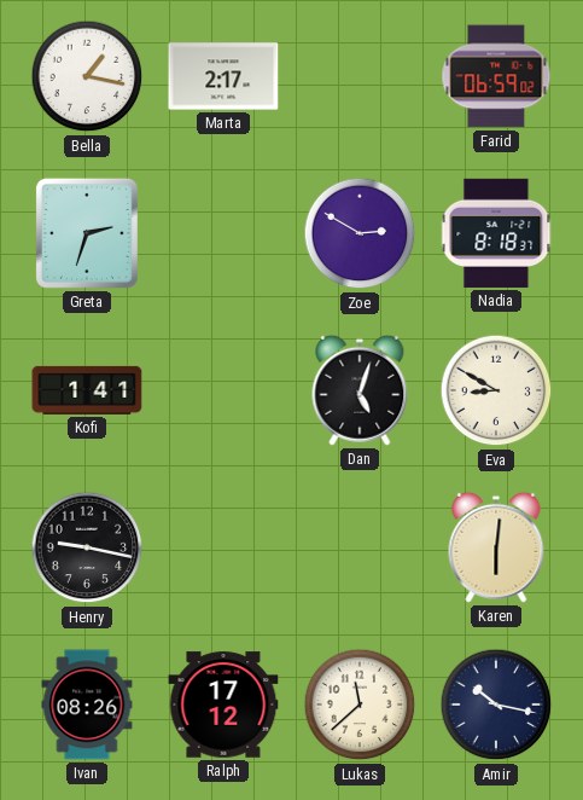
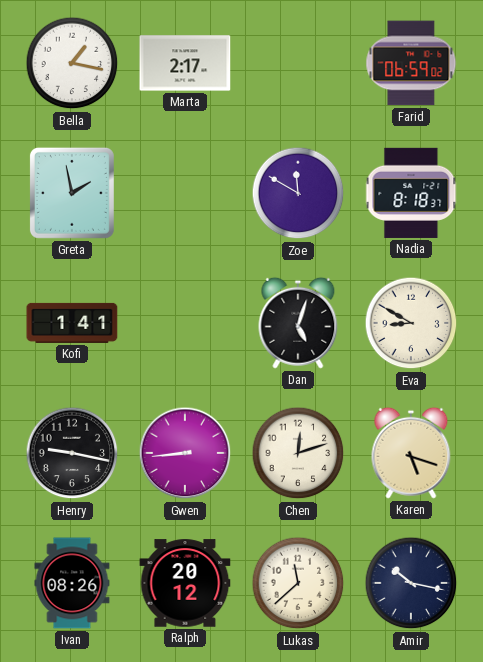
Greta: 2:33 -> 1:58
Zoe: 2:50 -> 11:50
Gwen: none -> 8:44
Chen: none -> 12:12
Karen: 6:01 -> 5:18
Ralph: 17:12 -> 20:12
